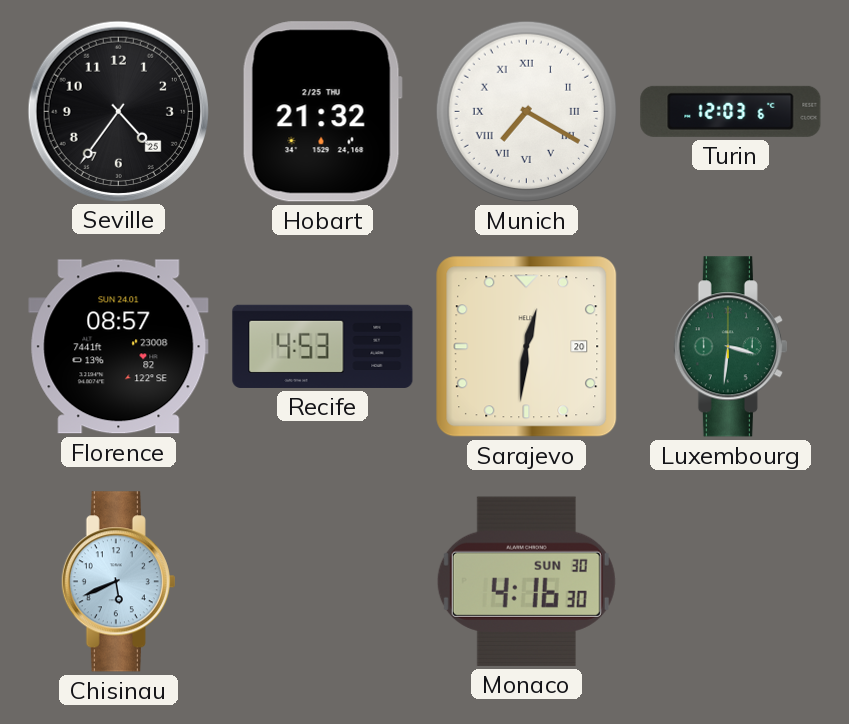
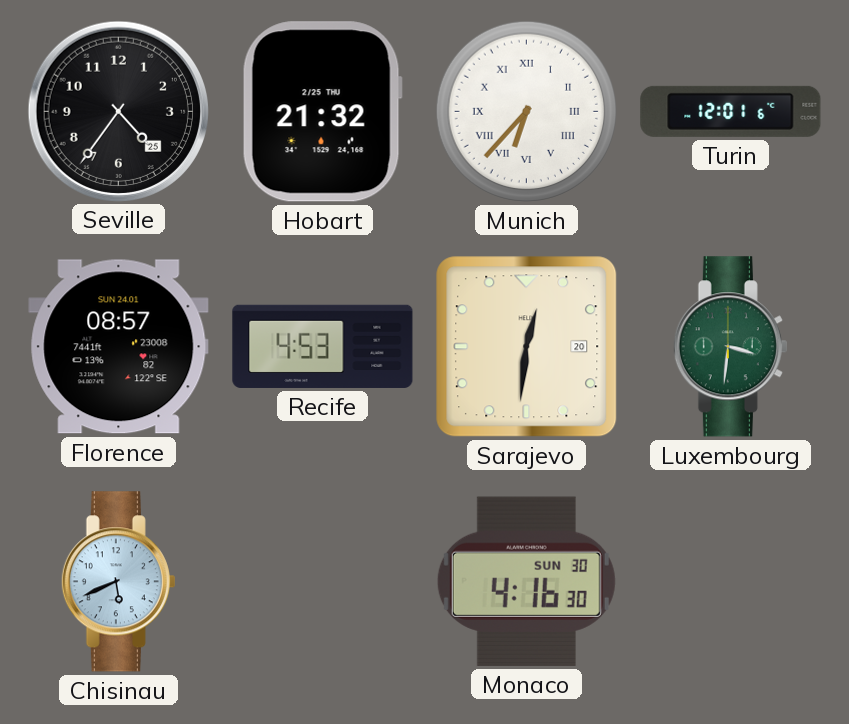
Munich: 7:20 -> 6:37
Turin: 12:03 -> 12:01
